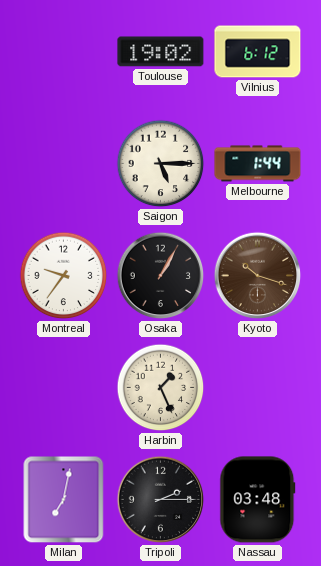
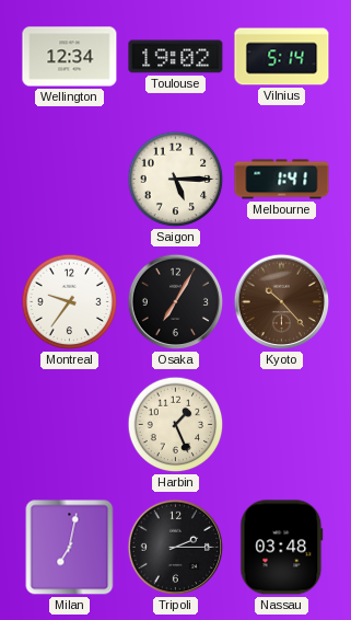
Wellington: none -> 12:34
Vilnius: 6:12 -> 5:14
Melbourne: 1:44 -> 1:41
Osaka: 1:05 -> 7:05
Kyoto: 10:18 -> 10:23
